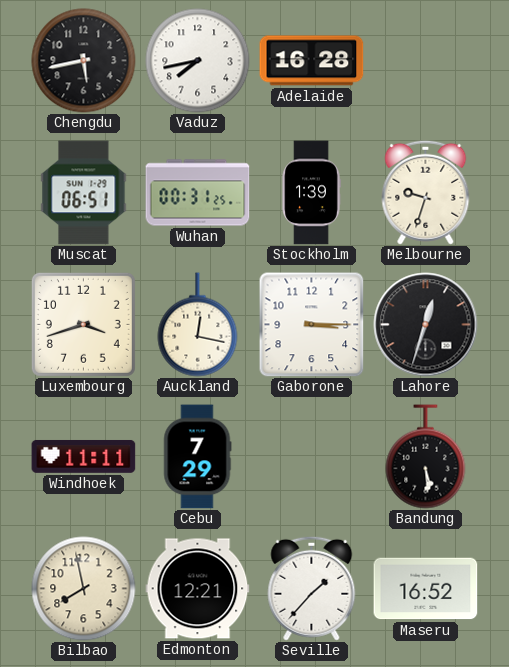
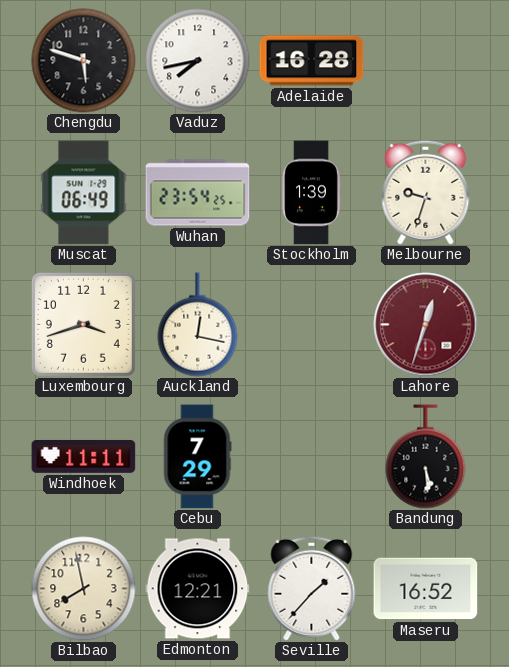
Chengdu: 5:43 -> 5:48
Muscat: 06:51 -> 06:49
Wuhan: 00:31 -> 23:54
Gaborone: 3:15 -> none
Lahore dial: black -> burgundy
